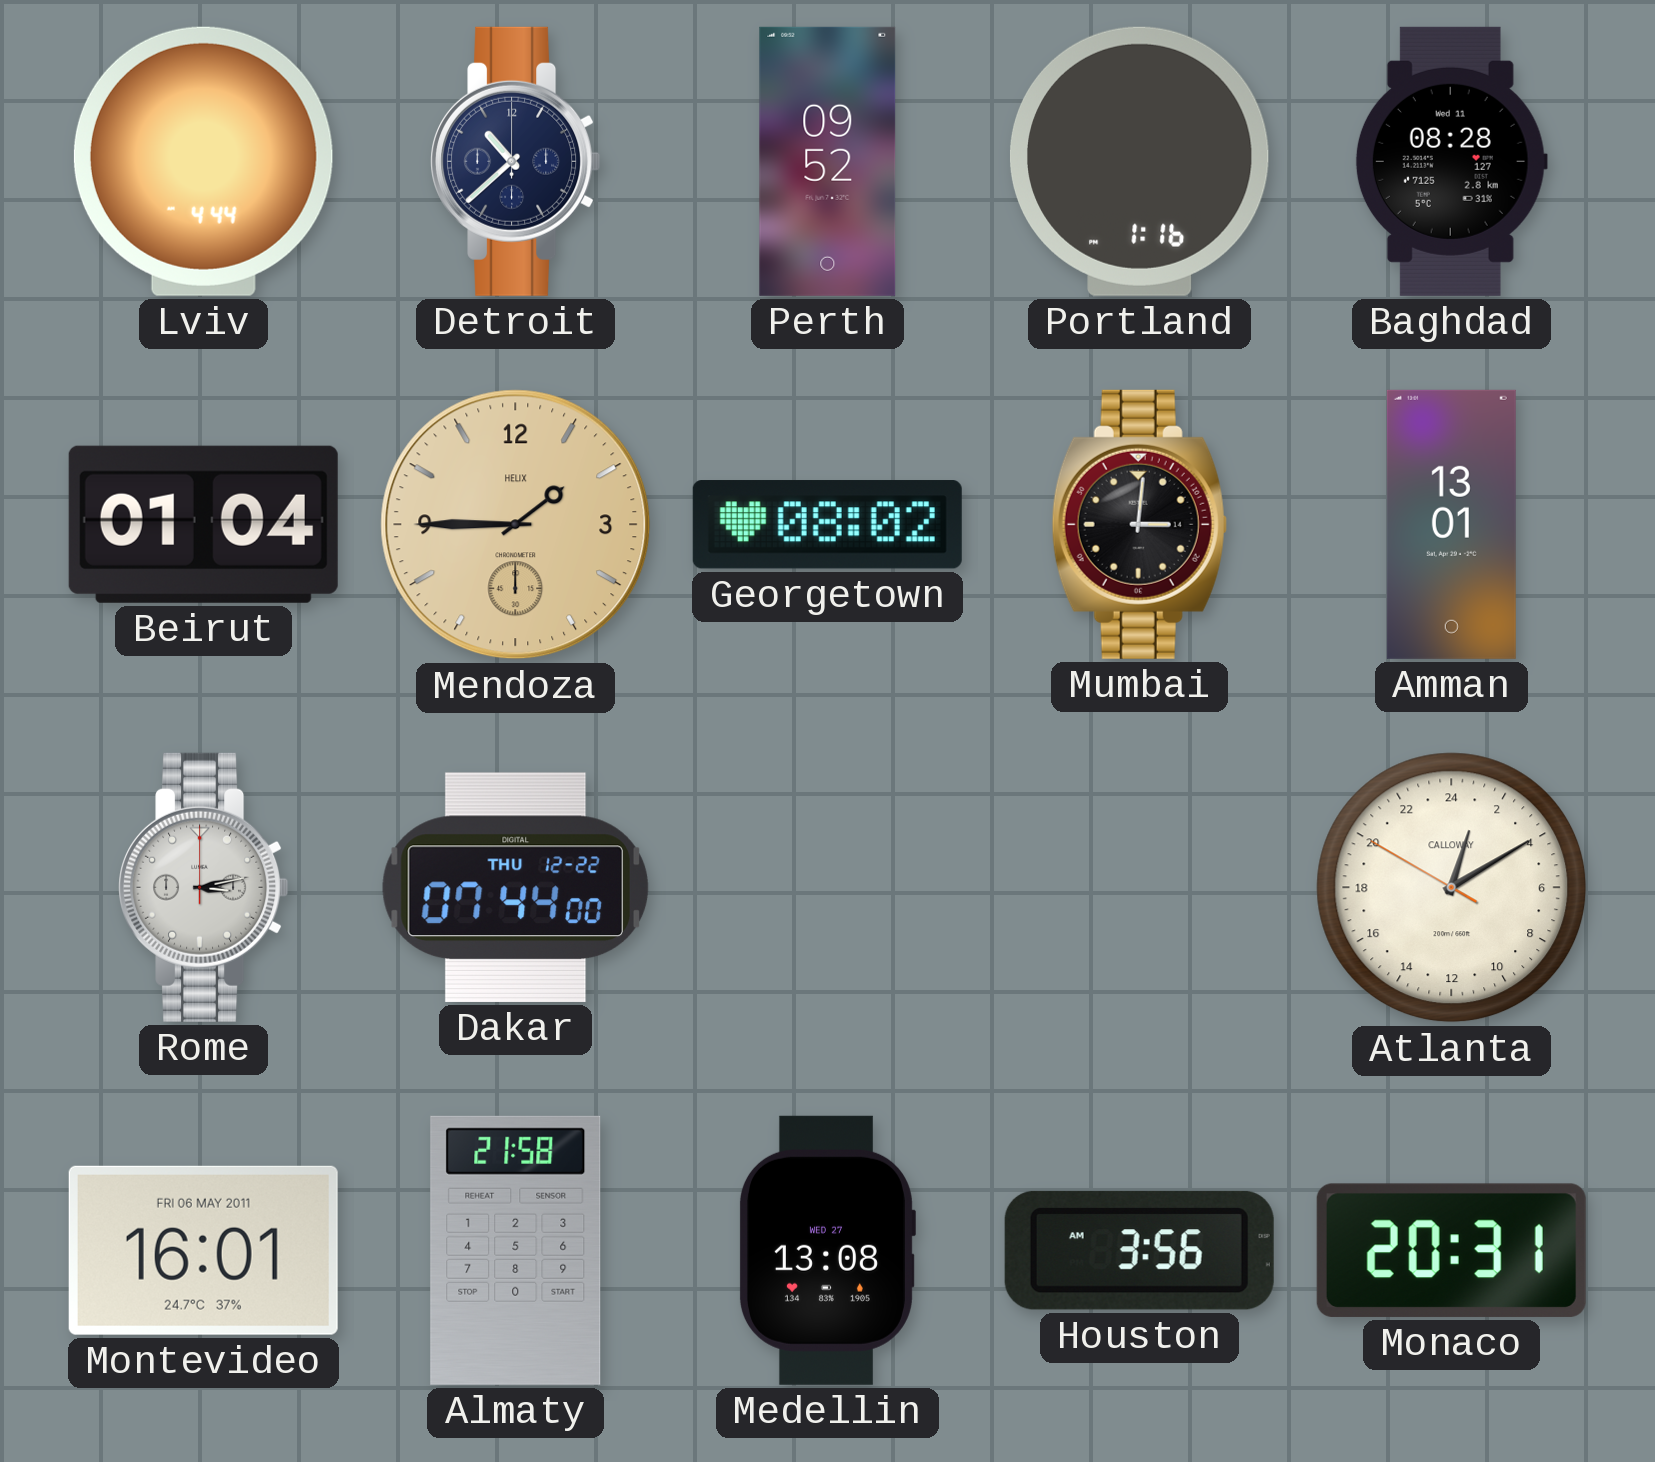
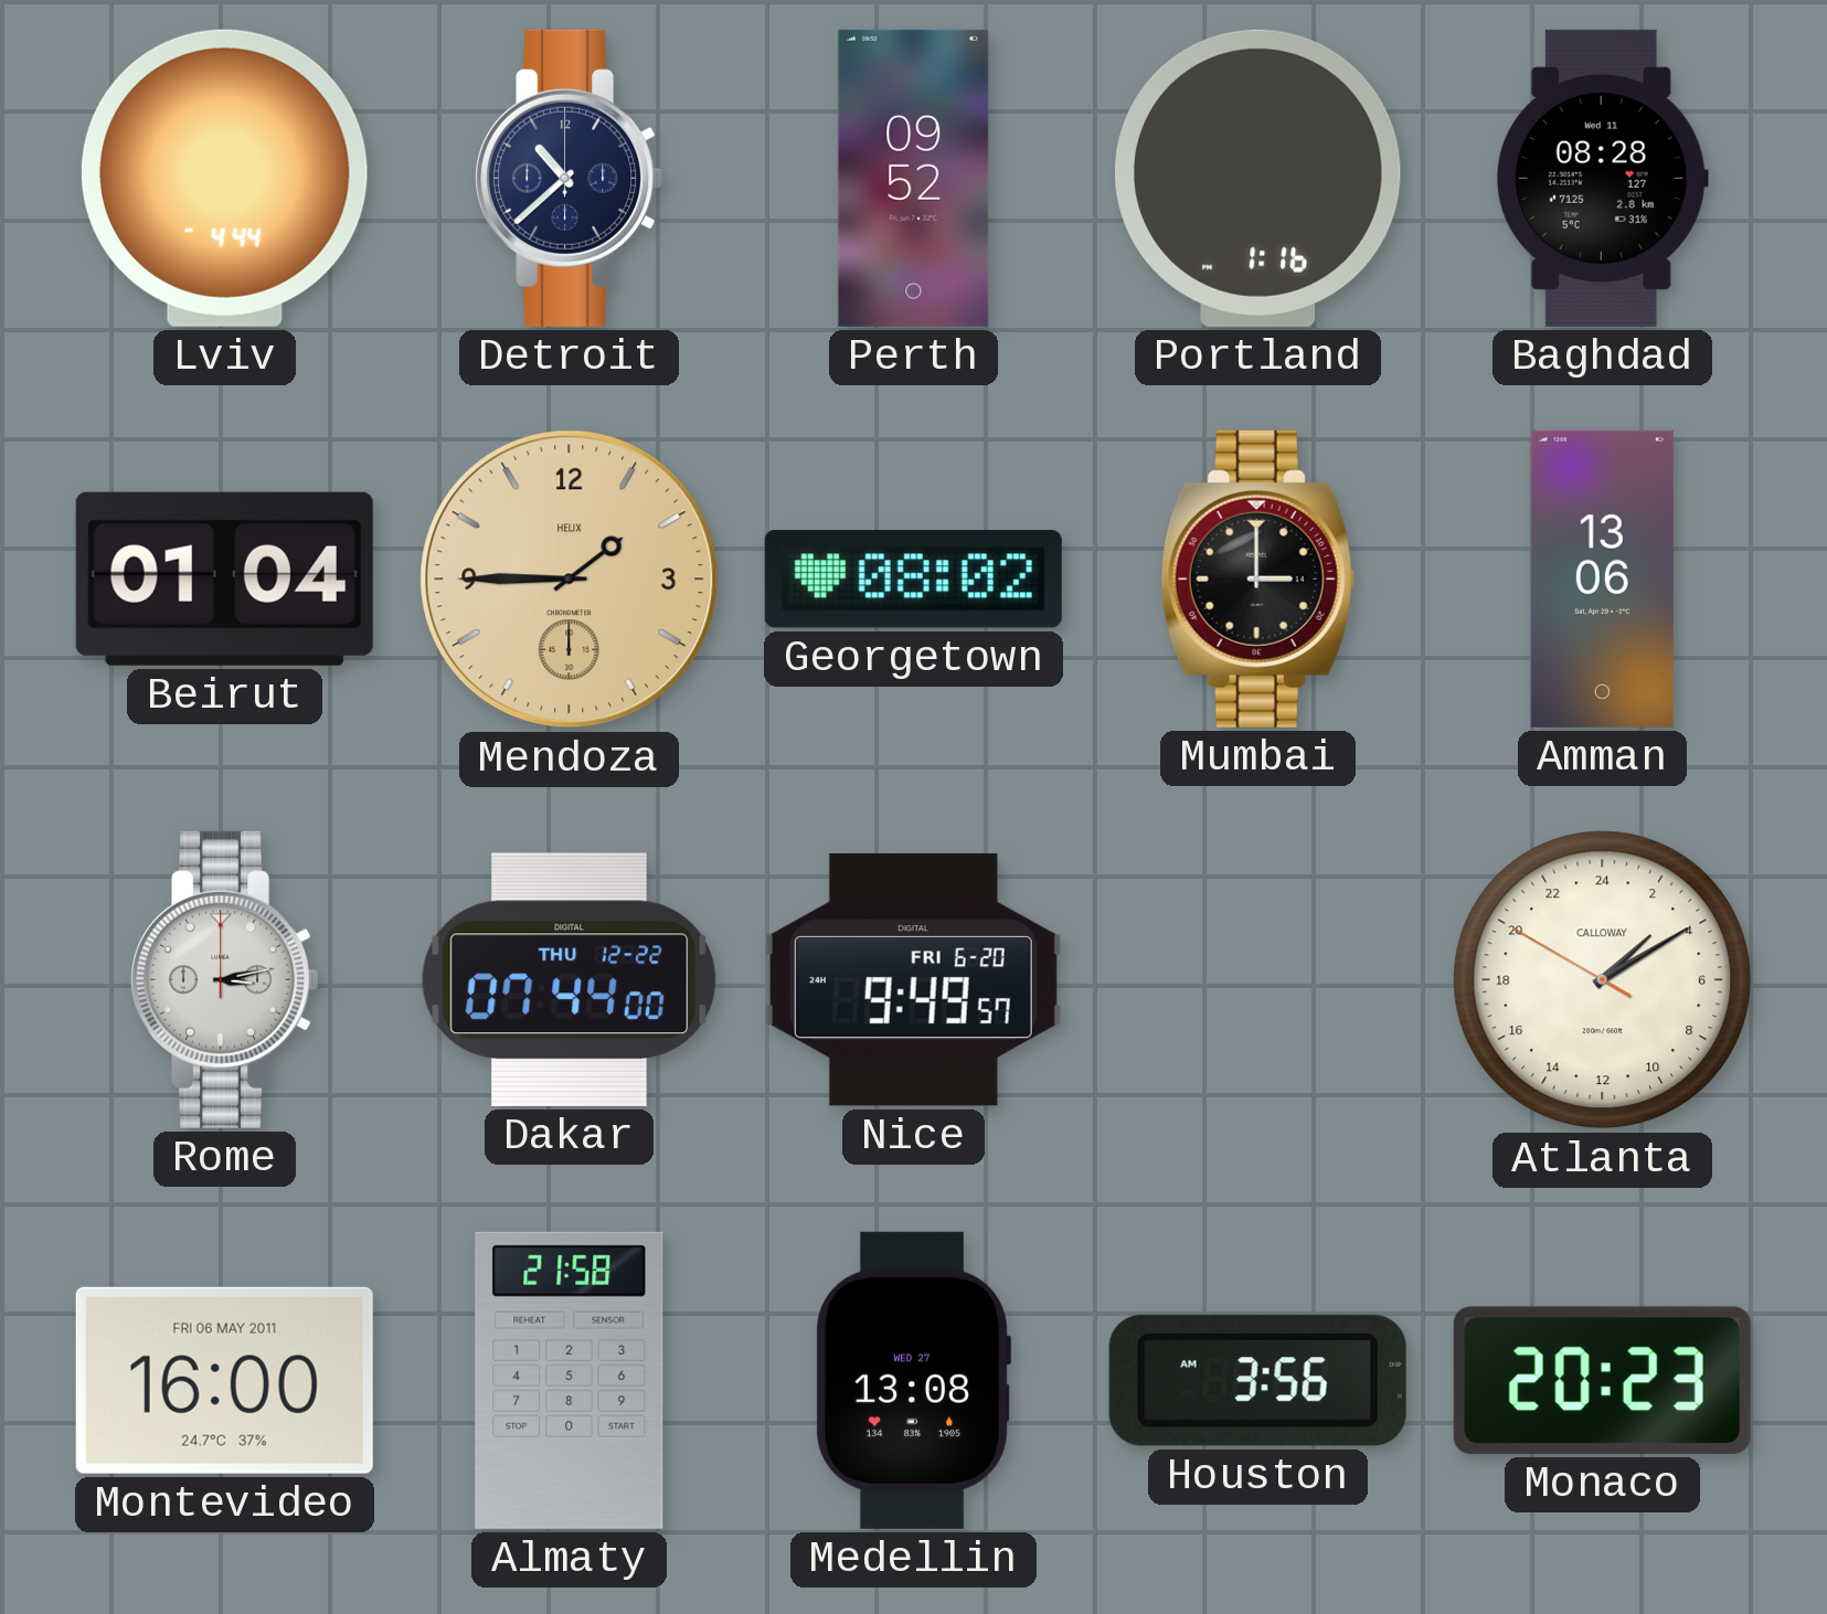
Mumbai: 3:01 -> 3:00
Amman: 13:01 -> 13:06
Nice: none -> 9:49
Atlanta: 1:09 -> 3:09
Montevideo: 16:01 -> 16:00
Monaco: 20:31 -> 20:23
